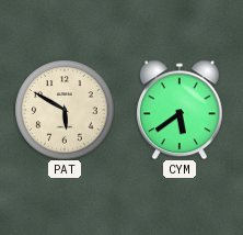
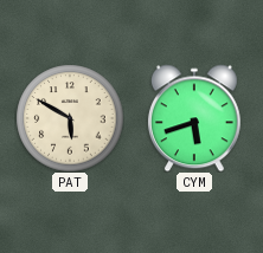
CYM: 5:39 -> 5:42
